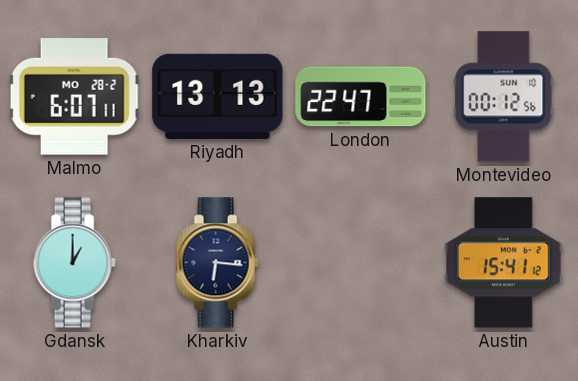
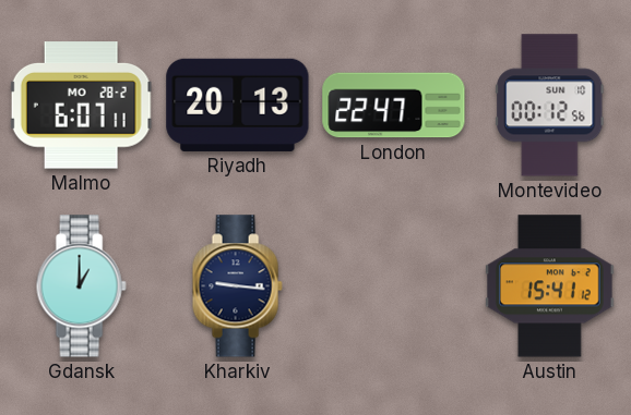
Riyadh: 13:13 -> 20:13
Kharkiv: 6:16 -> 9:16
